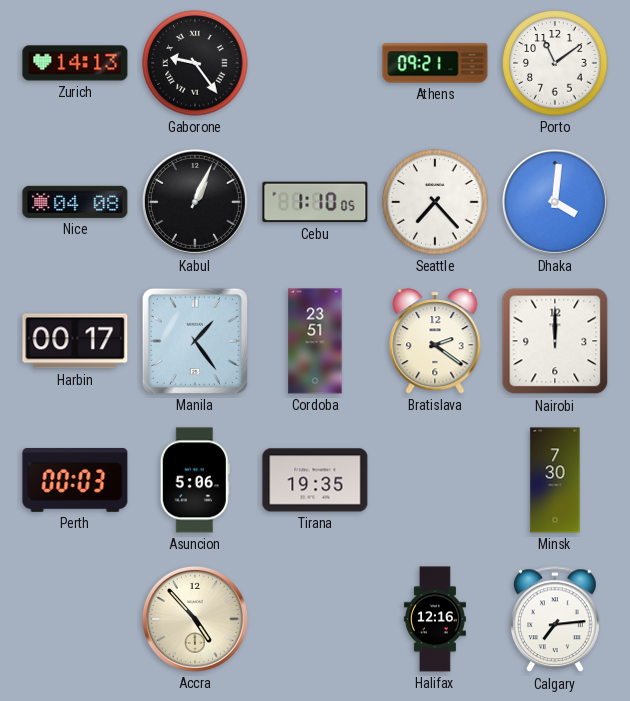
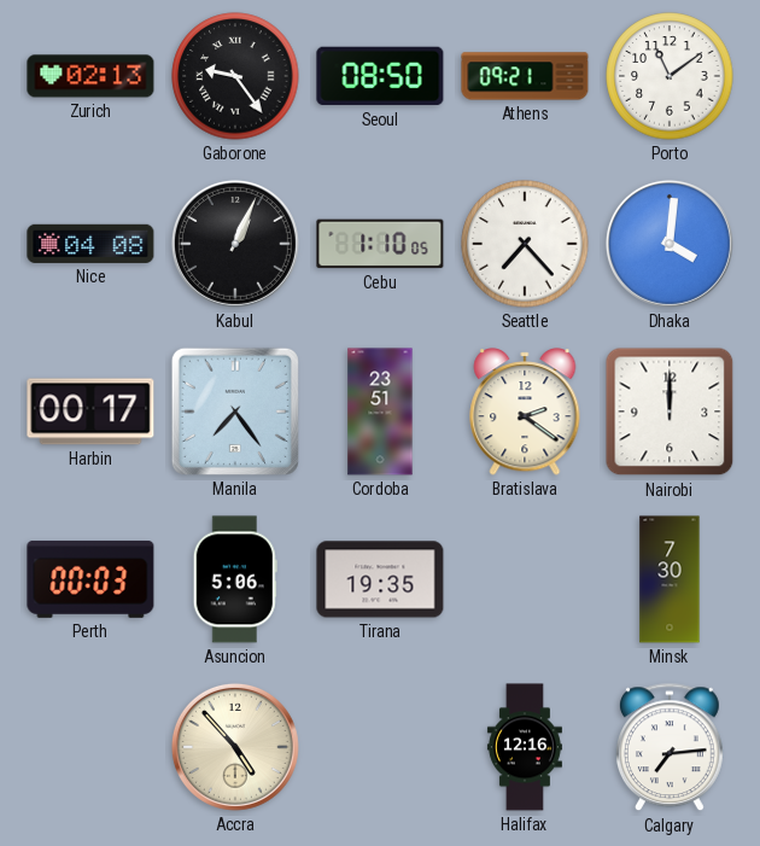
Zurich: 14:13 -> 02:13
Seoul: none -> 08:50
Manila: 1:24 -> 7:24
